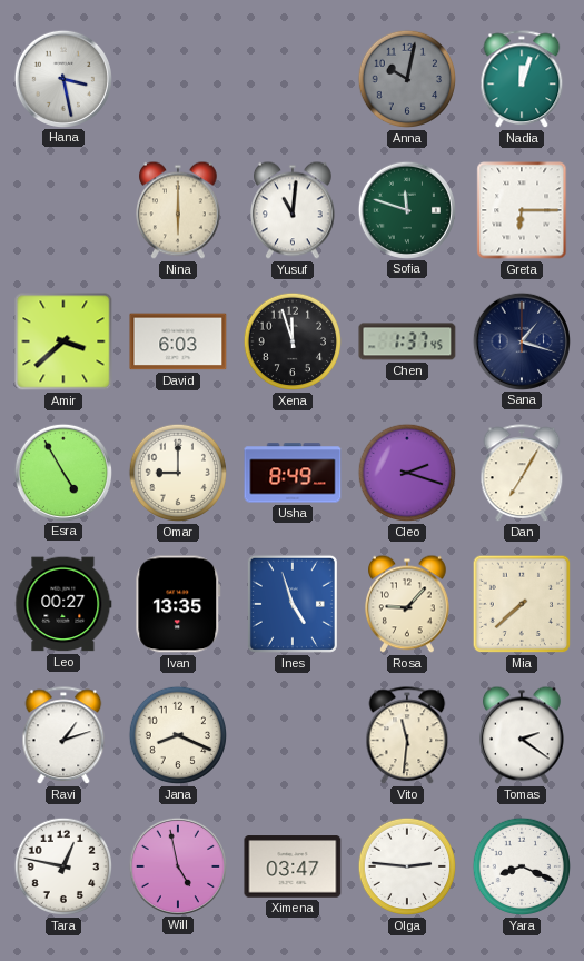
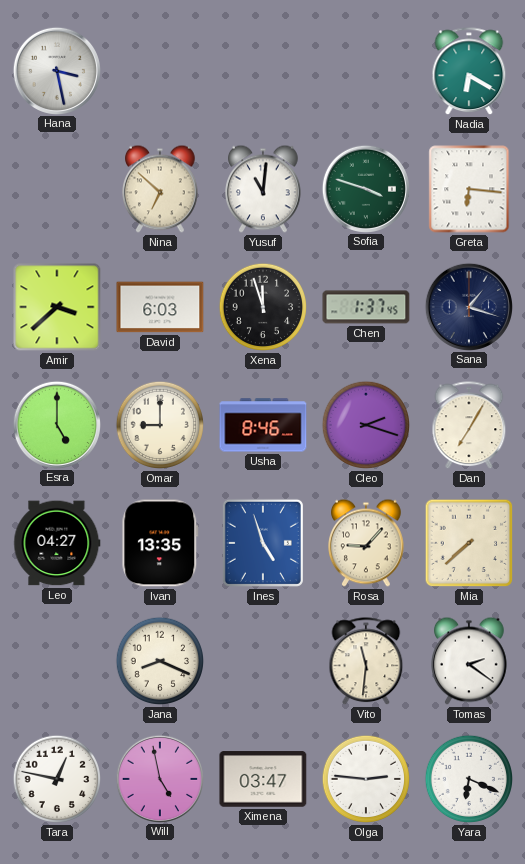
Anna: 10:02 -> none
Nadia: 12:03 -> 6:20
Nina: 6:00 -> 6:52
Sofia: 11:48 -> 3:48
Greta: 6:15 -> 6:16
Esra: 4:55 -> 5:00
Usha: 8:49 -> 8:46
Leo: 00:27 -> 04:27
Ravi: 1:12 -> none
Yara: 8:19 -> 6:19
